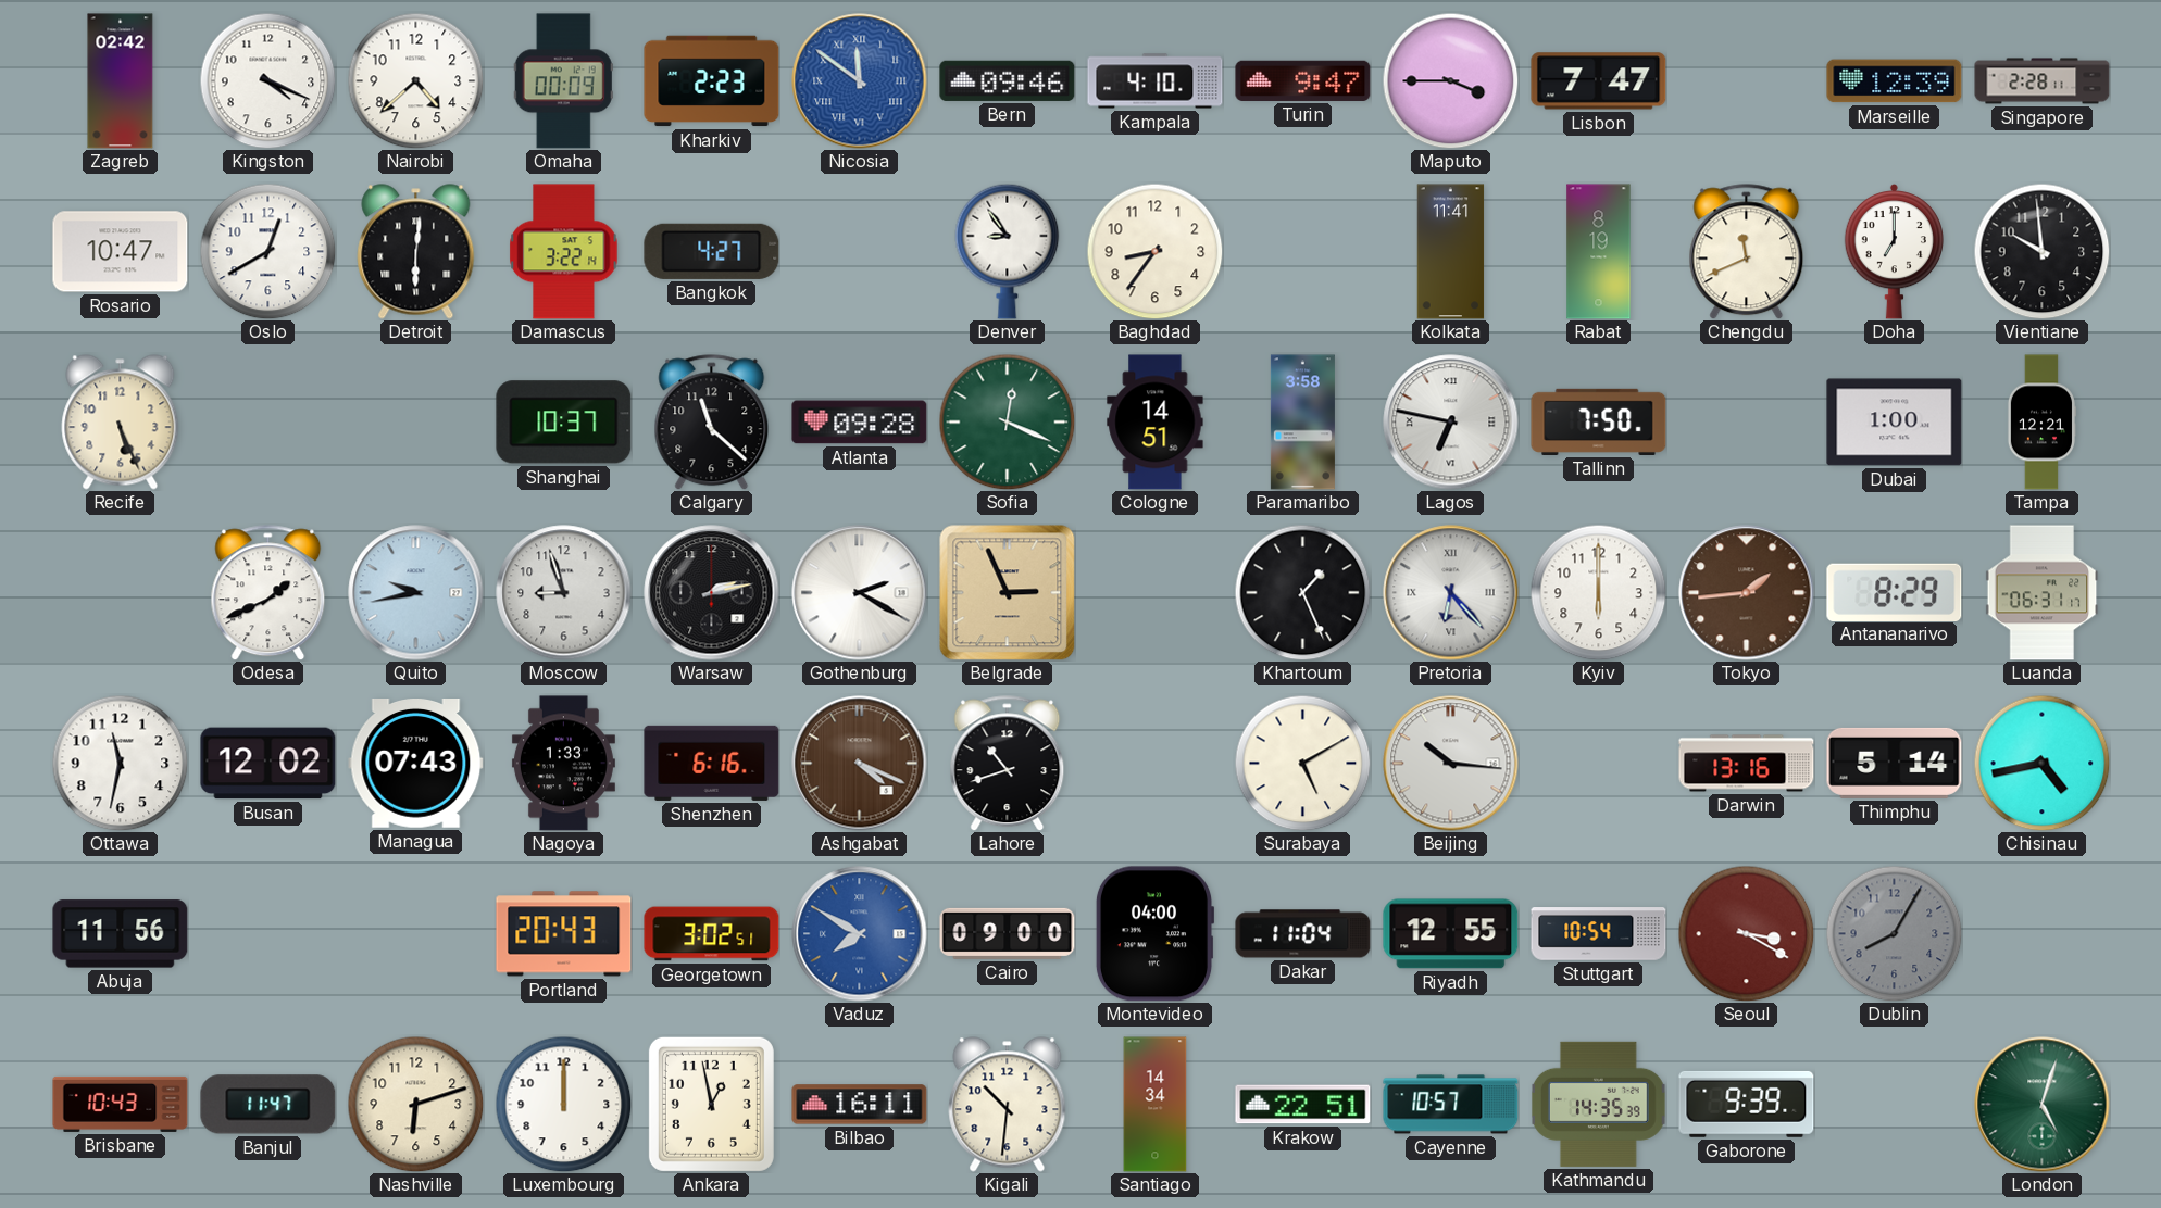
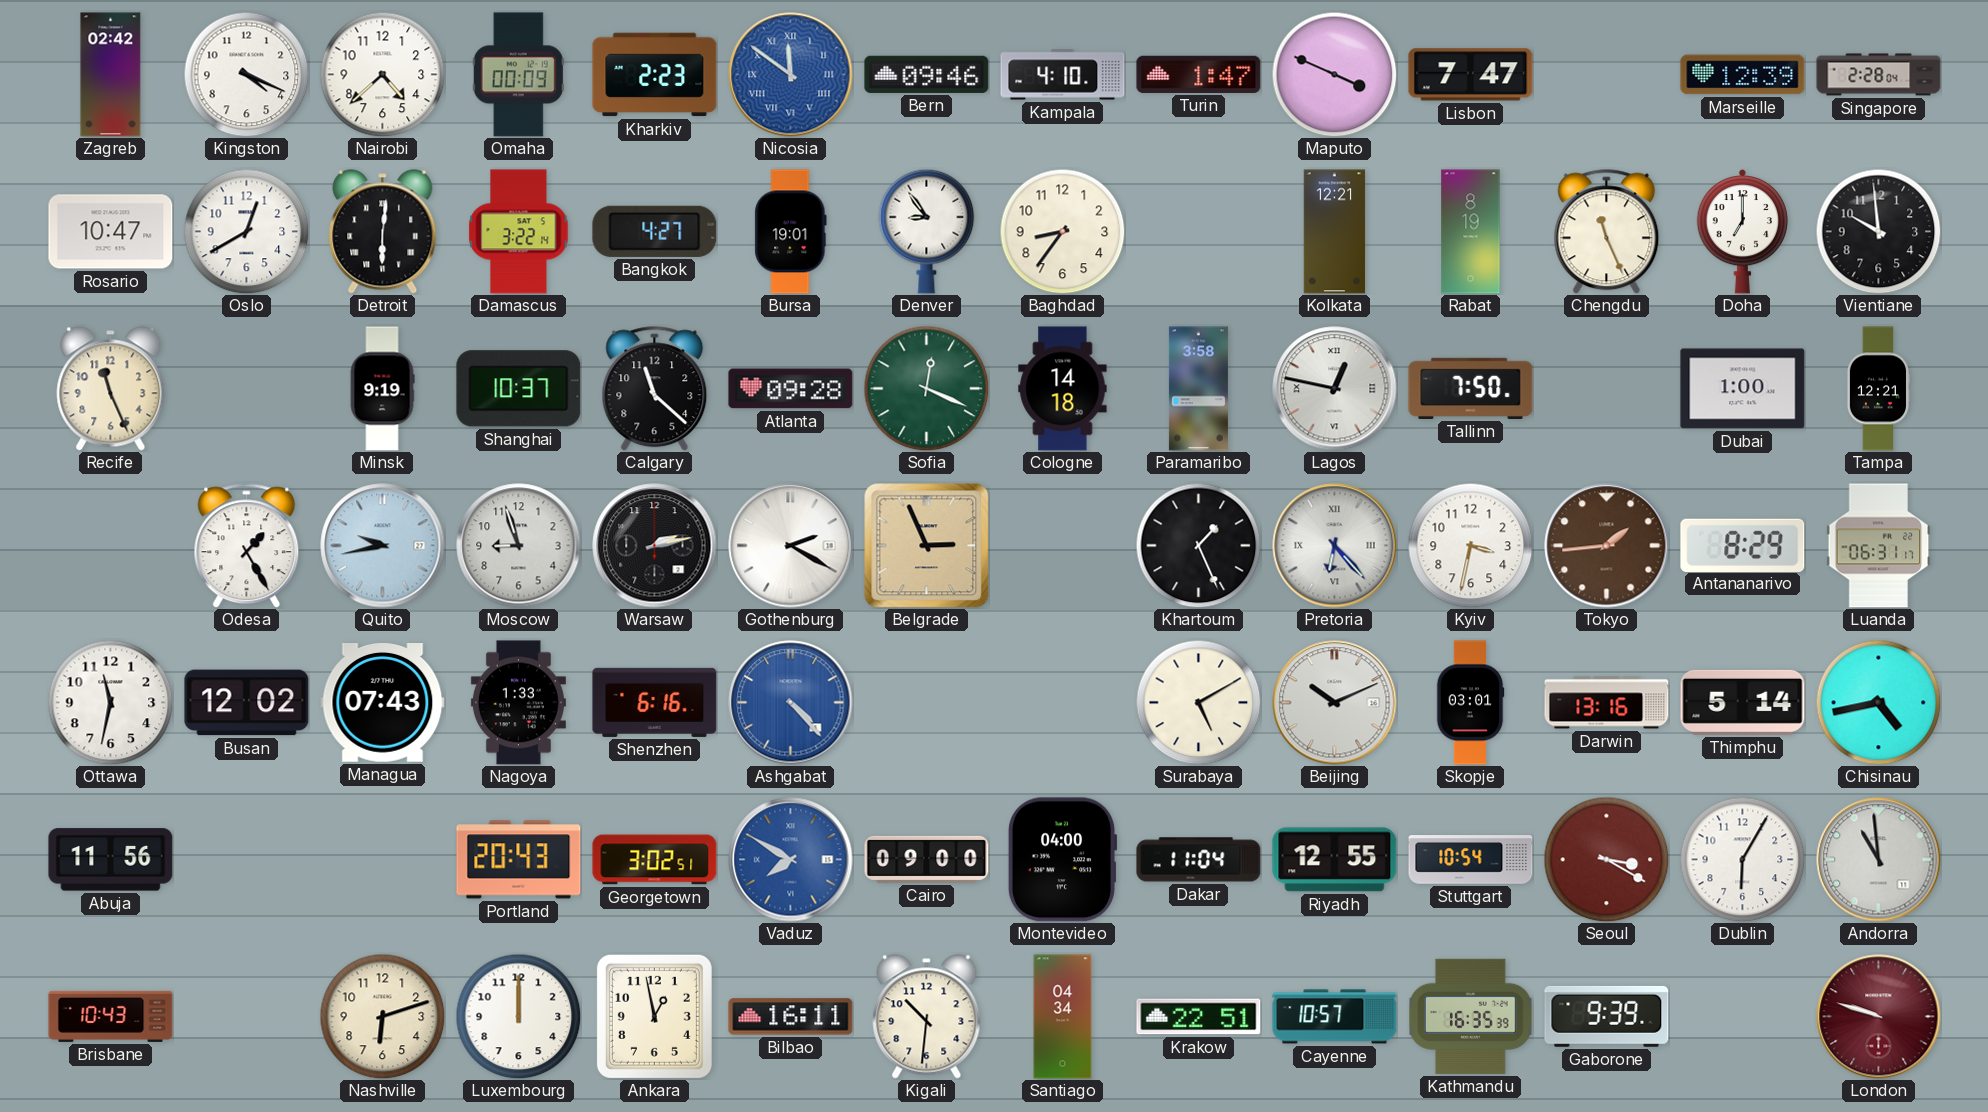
Turin: 9:47 -> 1:47
Maputo: 3:45 -> 3:49
Singapore: 2:28:11 -> 2:28:04
Bursa: none -> 19:01
Kolkata: 11:41 -> 12:21
Chengdu: 11:41 -> 11:26
Recife: 5:26 -> 11:26
Minsk: none -> 9:19
Cologne: 14:51 -> 14:18
Lagos: 6:47 -> 12:47
Odesa: 1:41 -> 1:25
Kyiv: 6:00 -> 3:32
Ashgabat: 4:19 -> 4:23
Ashgabat dial: brown -> blue
Lahore: 10:42 -> none
Beijing: 10:16 -> 10:11
Skopje: none -> 03:01
Dublin: 8:05 -> 6:05
Dublin dial: grey -> white
Andorra: none -> 10:59
Banjul: 11:47 -> none
Santiago: 14:34 -> 04:34
Kathmandu: 14:35 -> 16:35
London: 5:03 -> 9:48
London dial: green -> burgundy
